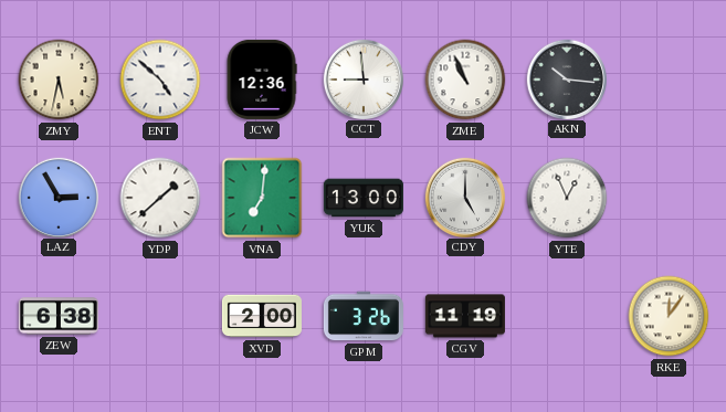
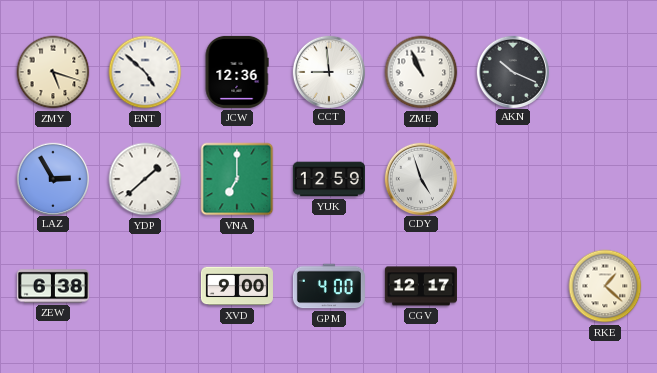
ZMY: 5:32 -> 5:18
AKN: 10:16 -> 10:19
VNA: 7:01 -> 7:00
YUK: 13:00 -> 12:59
CDY: 5:00 -> 4:57
YTE: 12:56 -> none
XVD: 2:00 -> 9:00
GPM: 3:26 -> 4:00
CGV: 11:19 -> 12:17
RKE: 12:06 -> 1:22
